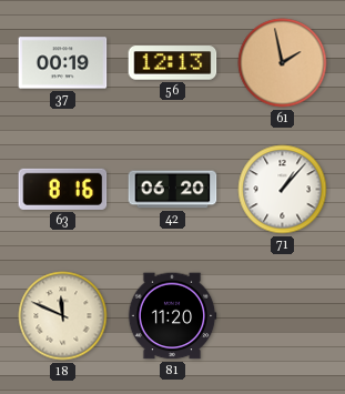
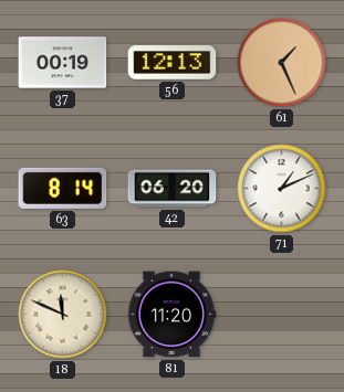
61: 1:58 -> 1:26
63: 8:16 -> 8:14
71: 1:07 -> 1:11
